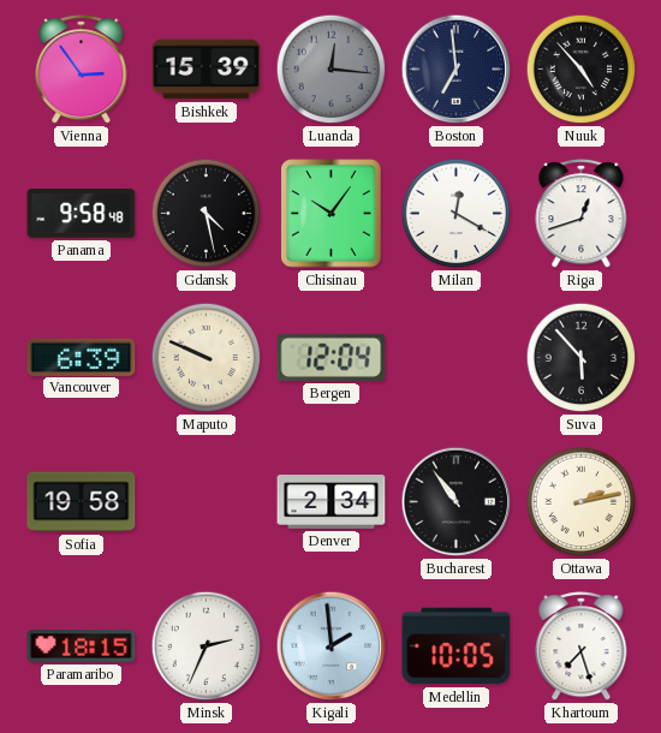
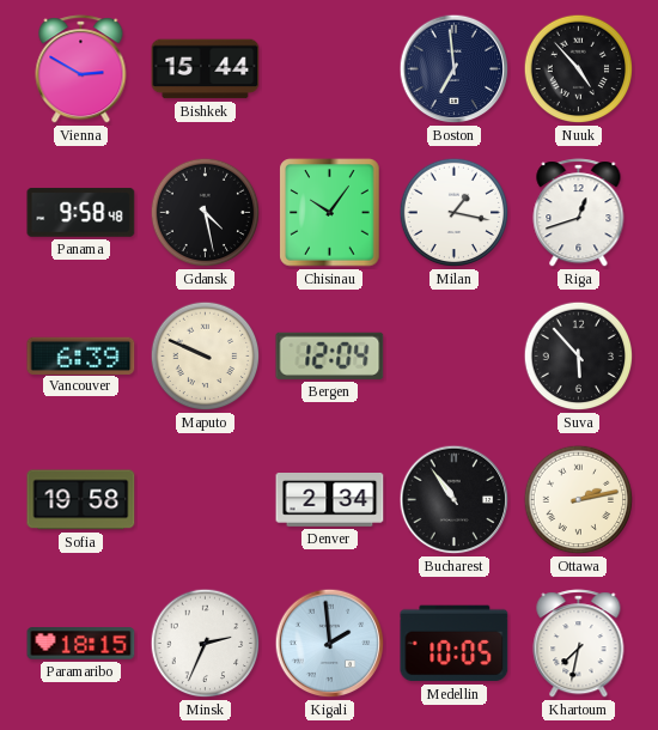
Vienna: 2:54 -> 2:50
Bishkek: 15:39 -> 15:44
Luanda: 12:16 -> none
Milan: 12:20 -> 1:17
Khartoum: 7:27 -> 7:32
